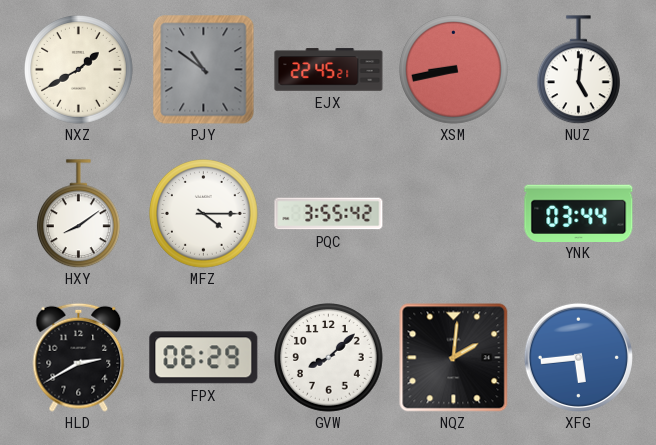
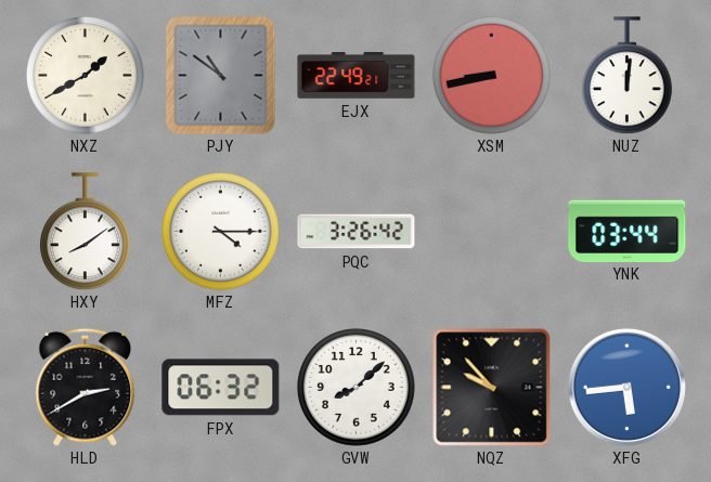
EJX: 22:45 -> 22:49
NUZ: 5:01 -> 12:01
PQC: 3:55 -> 3:26
FPX: 06:29 -> 06:32
NQZ: 2:01 -> 9:53
